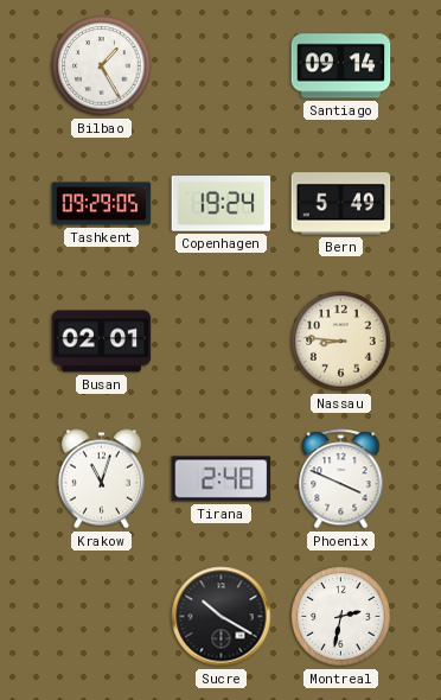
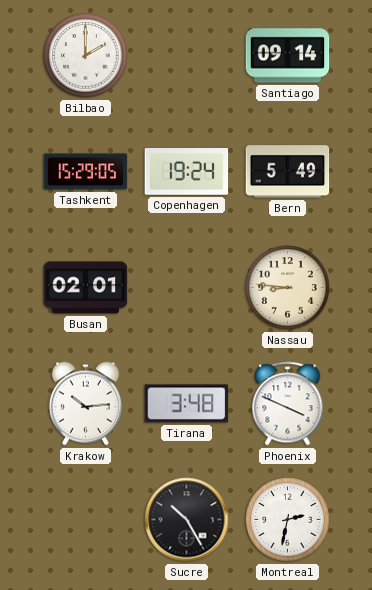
Bilbao: 1:25 -> 2:00
Tashkent: 09:29 -> 15:29
Krakow: 11:03 -> 10:14
Tirana: 2:48 -> 3:48
Sucre: 10:20 -> 10:25
